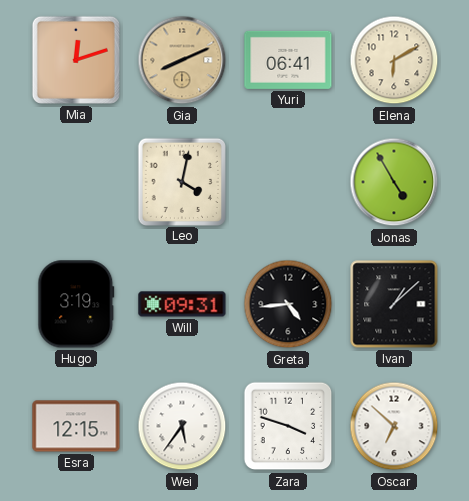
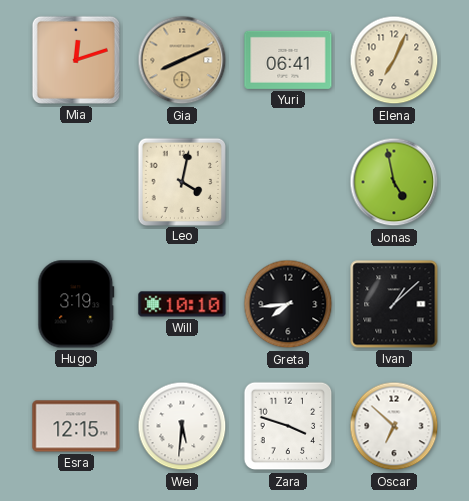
Elena: 6:10 -> 7:04
Jonas: 4:55 -> 4:58
Will: 09:31 -> 10:10
Greta: 4:44 -> 7:44
Wei: 5:36 -> 5:31
